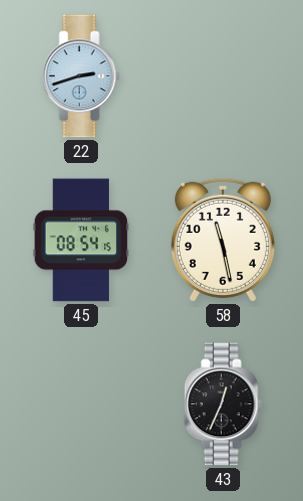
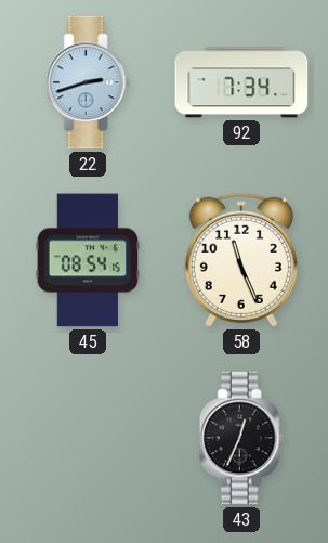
92: none -> 7:34
58: 11:28 -> 11:26
